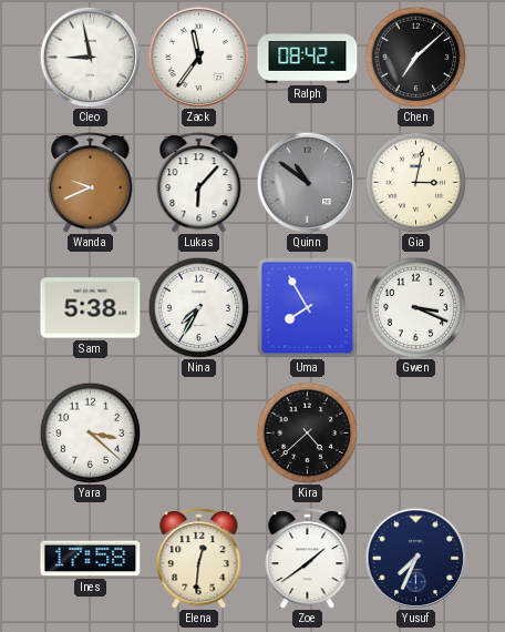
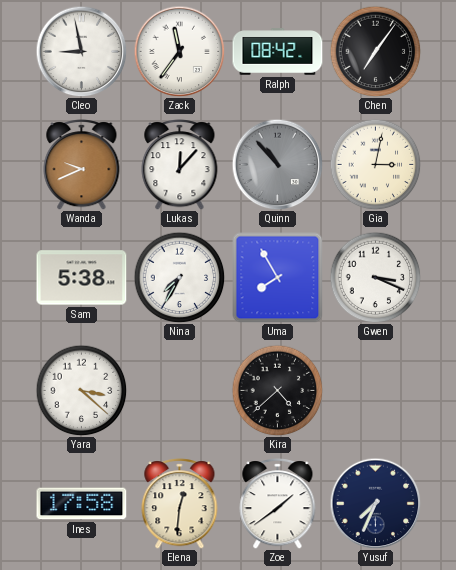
Chen: 7:08 -> 7:06
Lukas: 6:07 -> 12:07
Quinn: 10:51 -> 10:53
